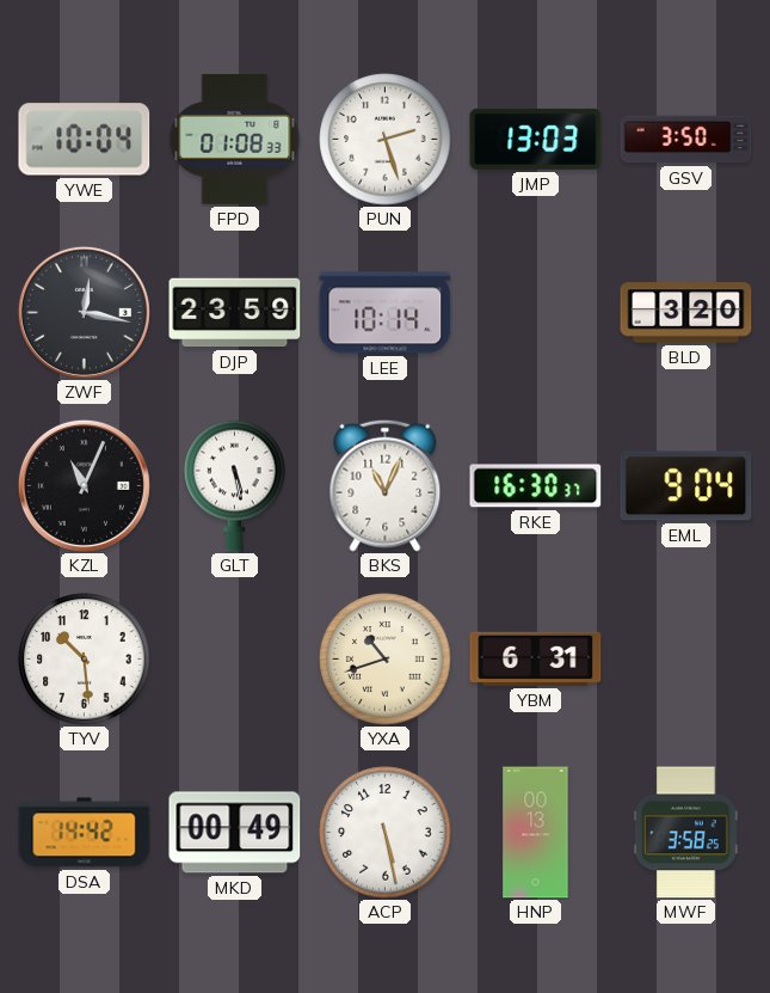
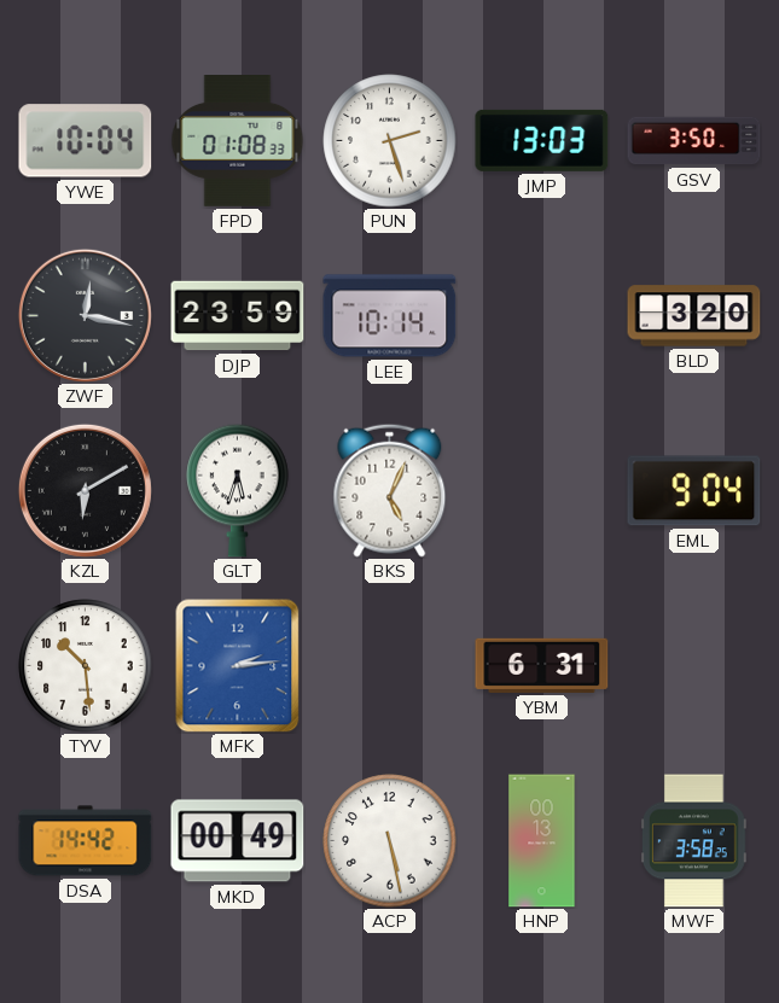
KZL: 11:04 -> 6:10
GLT: 5:28 -> 5:33
BKS: 11:04 -> 5:04
RKE: 16:30 -> none
MFK: none -> 2:14
YXA: 10:42 -> none
